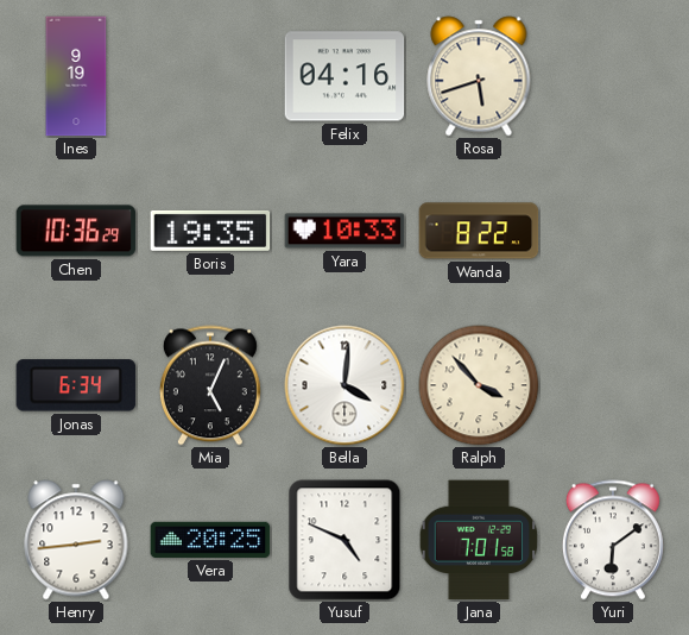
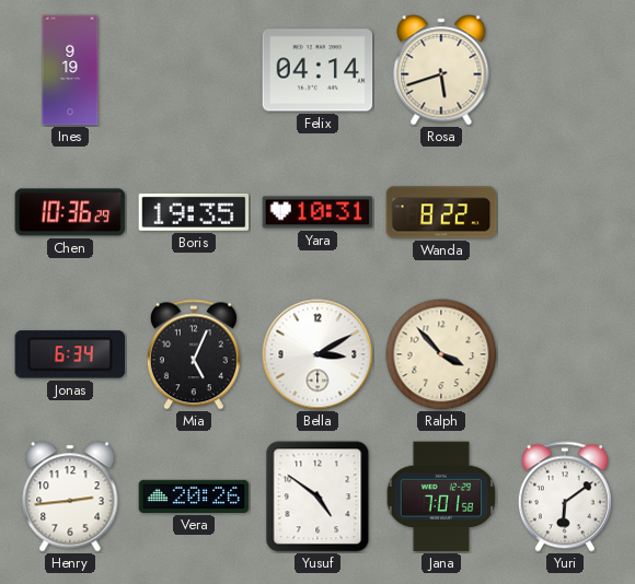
Felix: 04:16 -> 04:14
Yara: 10:33 -> 10:31
Bella: 4:01 -> 3:10
Vera: 20:25 -> 20:26
Yusuf: 4:49 -> 4:51
